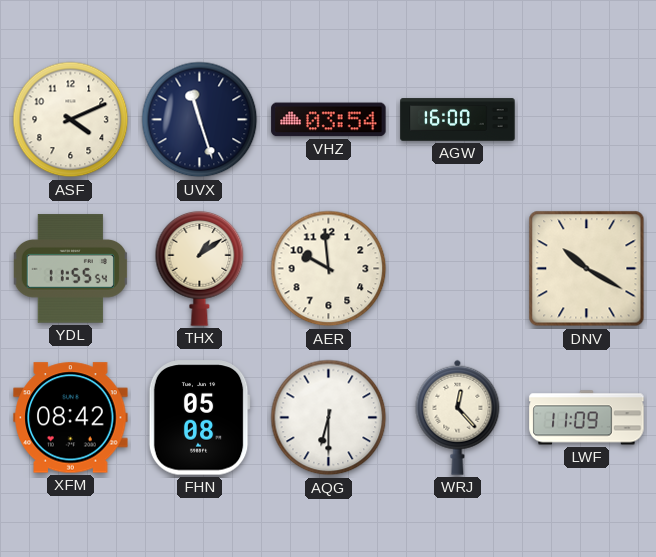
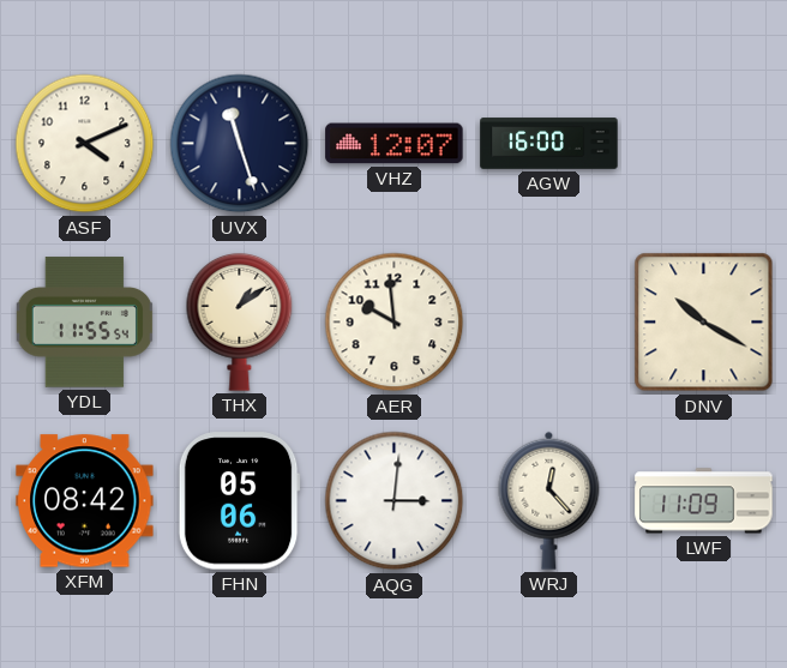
VHZ: 03:54 -> 12:07
FHN: 05:08 -> 05:06
AQG: 6:30 -> 3:01
